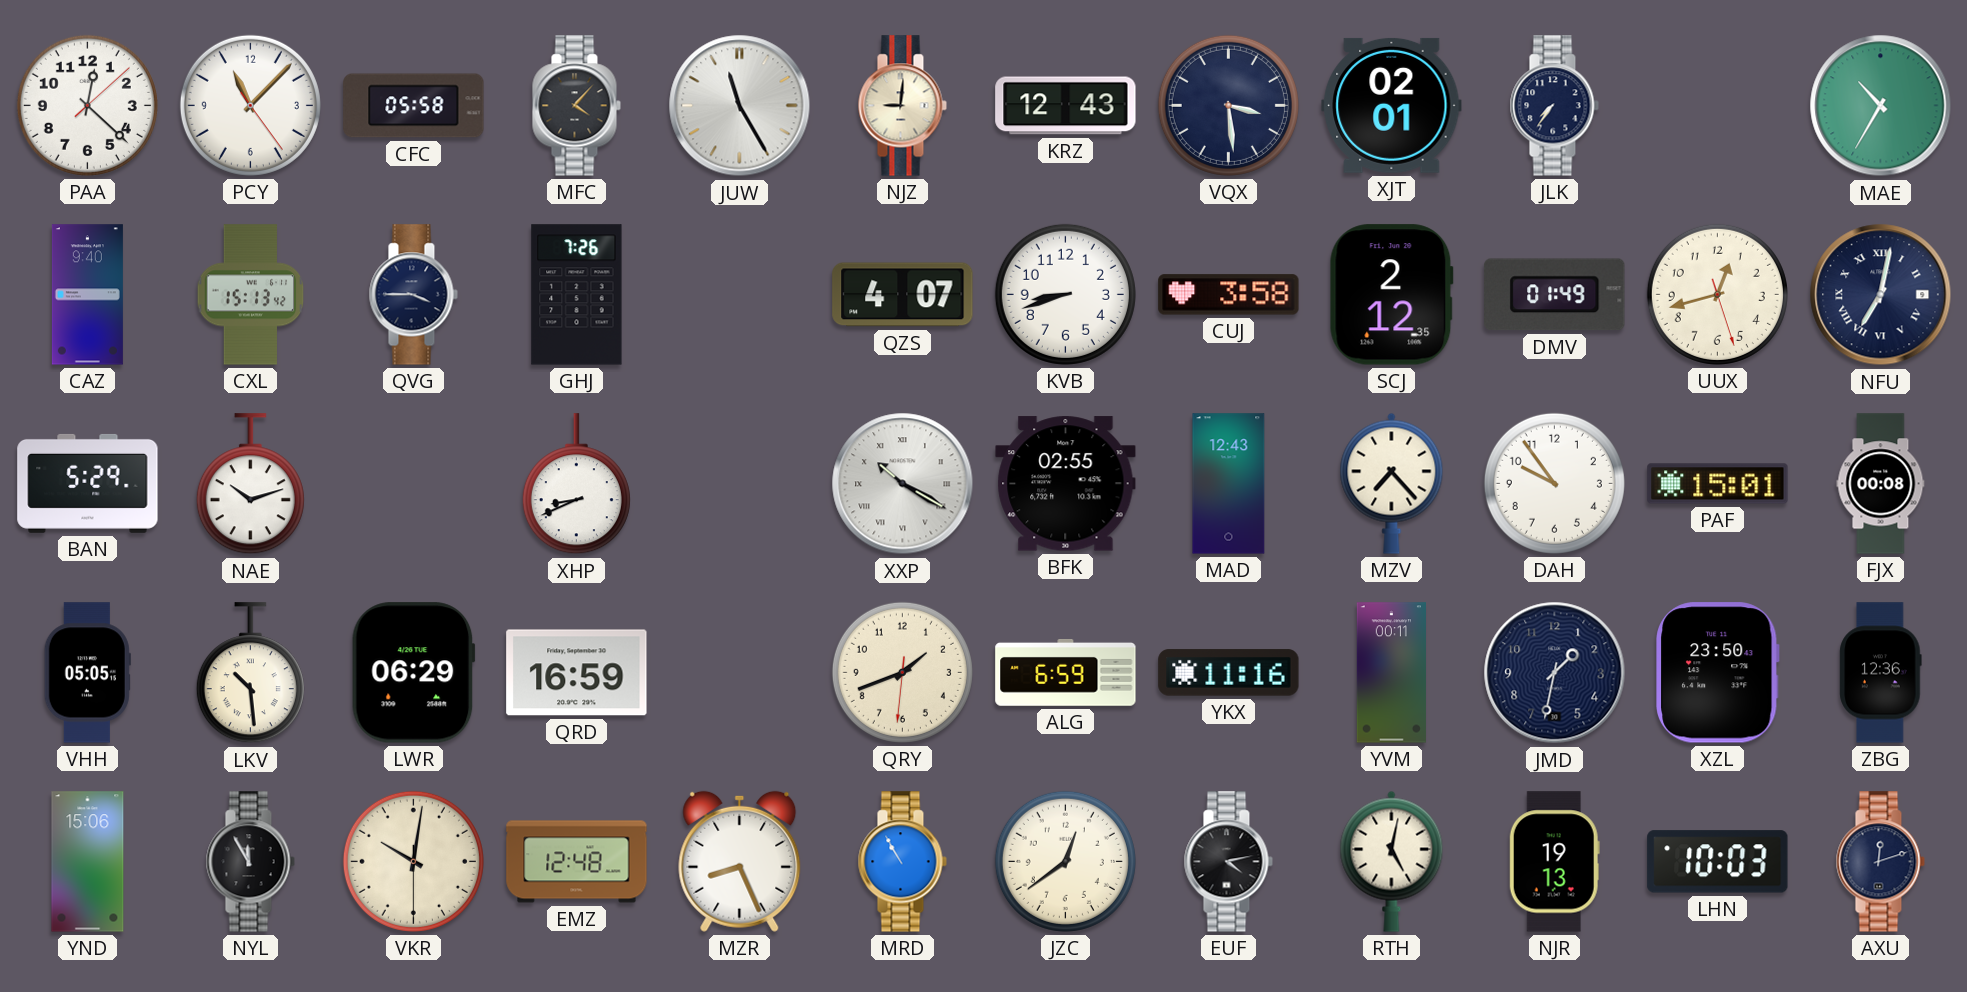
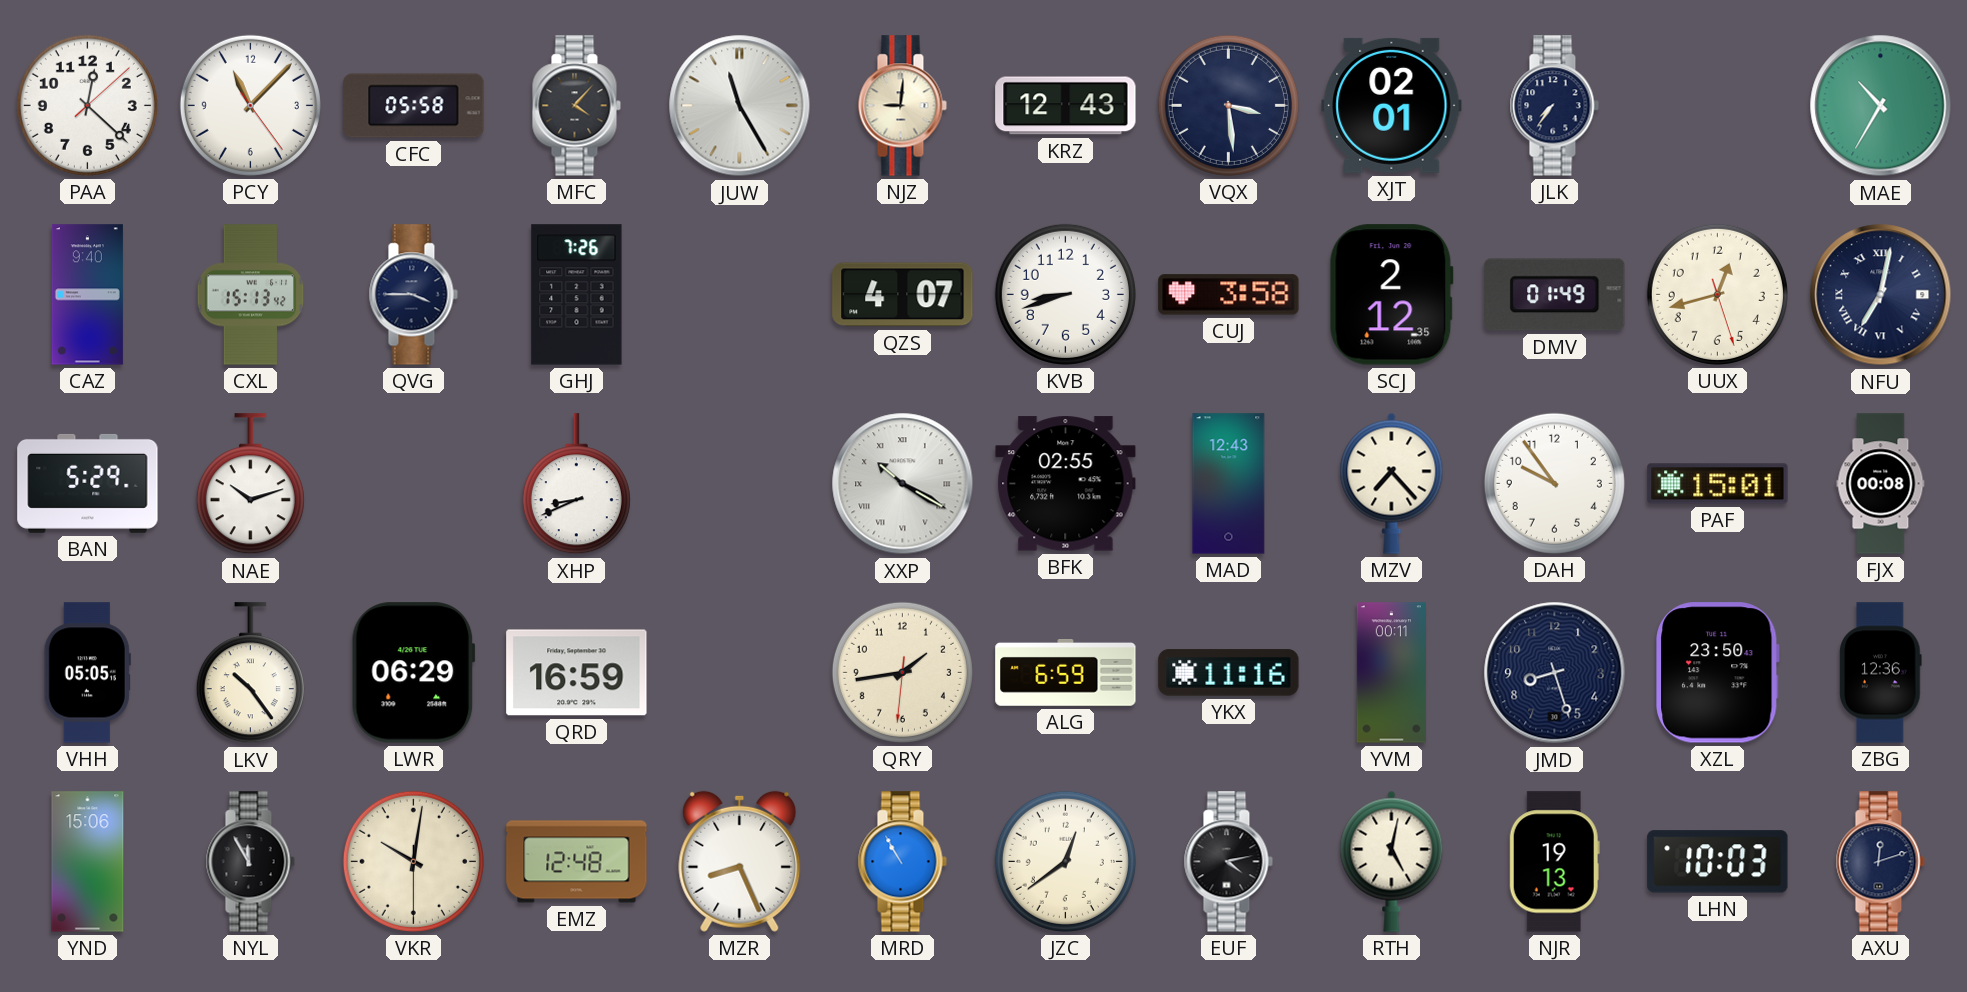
LKV: 10:29 -> 10:24
QRY: 1:41 -> 1:43
JMD: 1:32 -> 8:27
